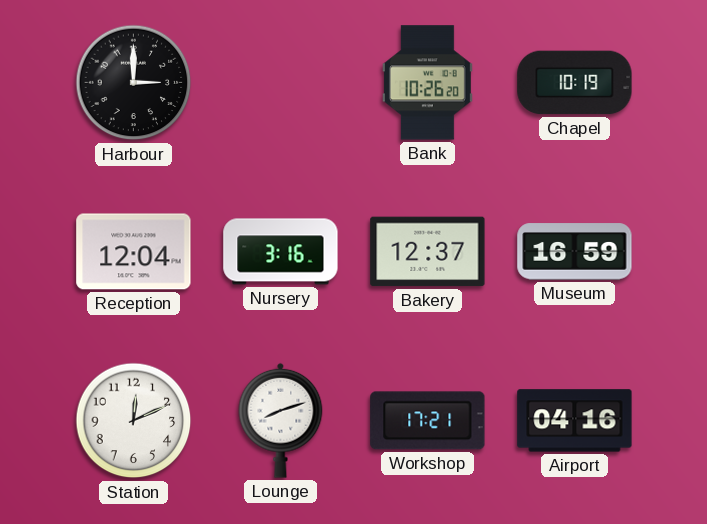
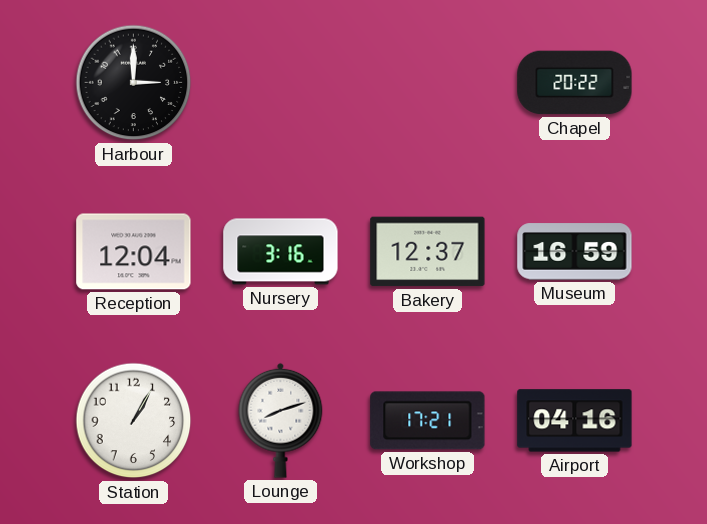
Bank: 10:26 -> none
Chapel: 10:19 -> 20:22
Station: 12:11 -> 1:05
